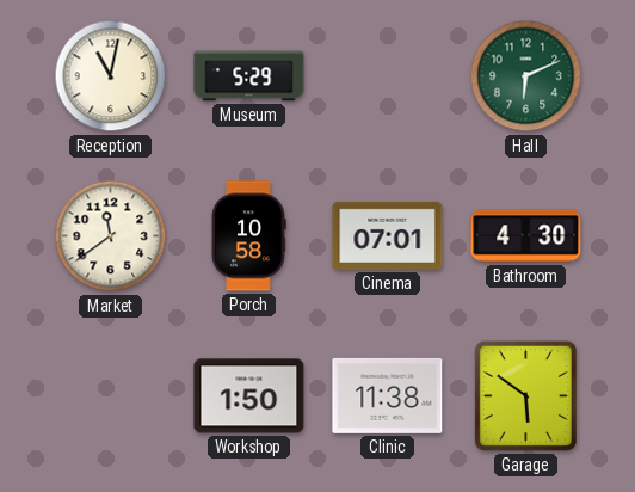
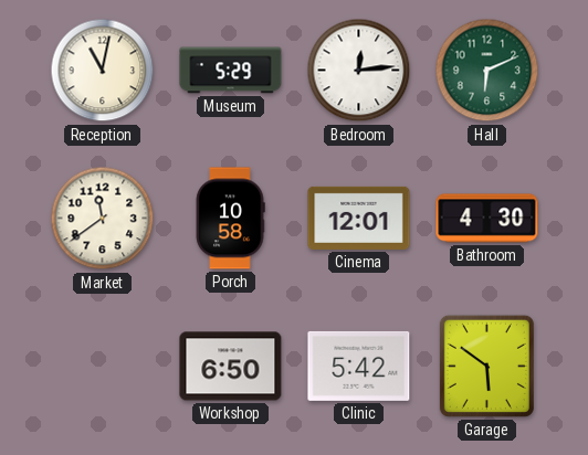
Bedroom: none -> 12:14
Cinema: 07:01 -> 12:01
Workshop: 1:50 -> 6:50
Clinic: 11:38 -> 5:42
